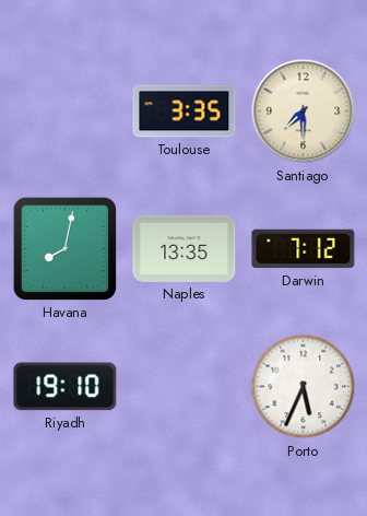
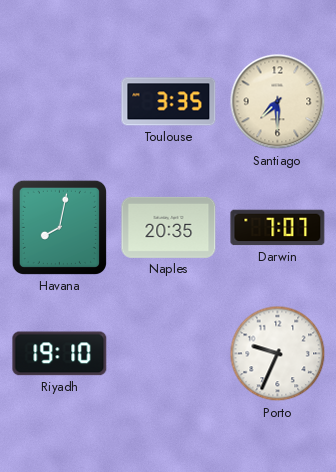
Naples: 13:35 -> 20:35
Darwin: 7:12 -> 7:07
Porto: 5:34 -> 9:34
